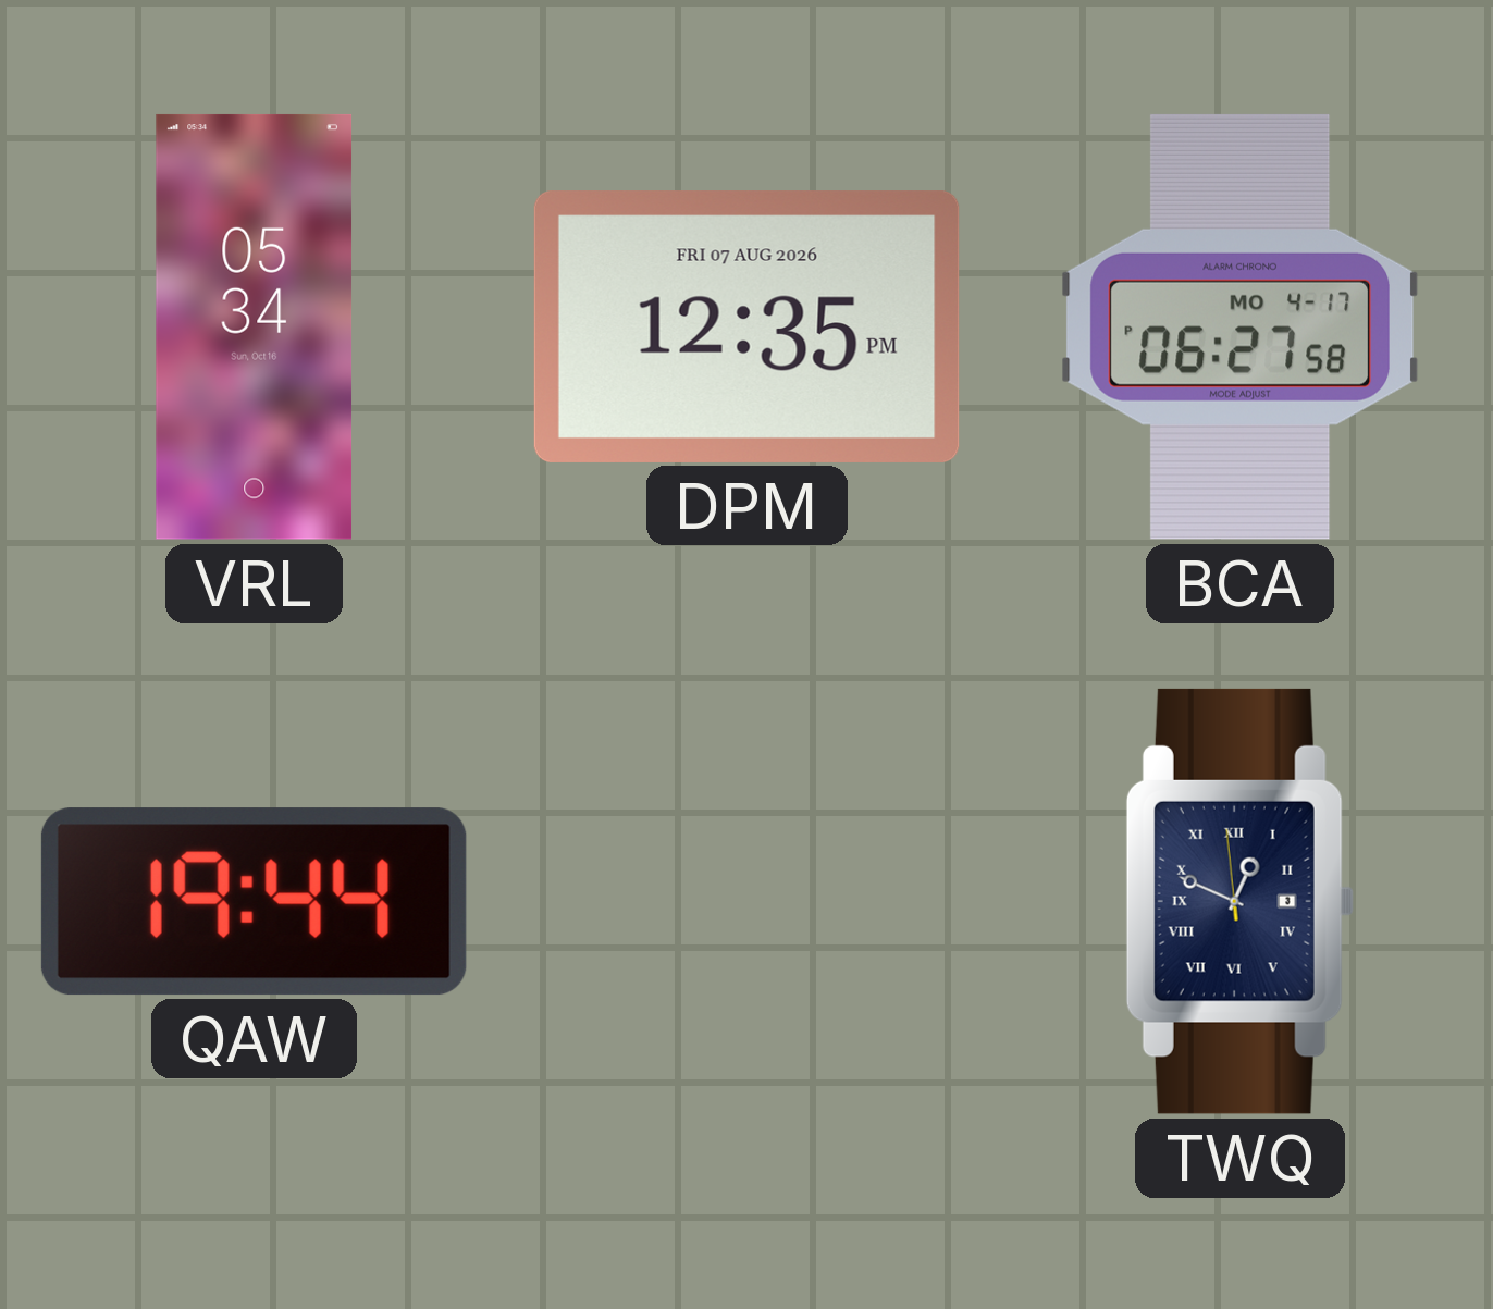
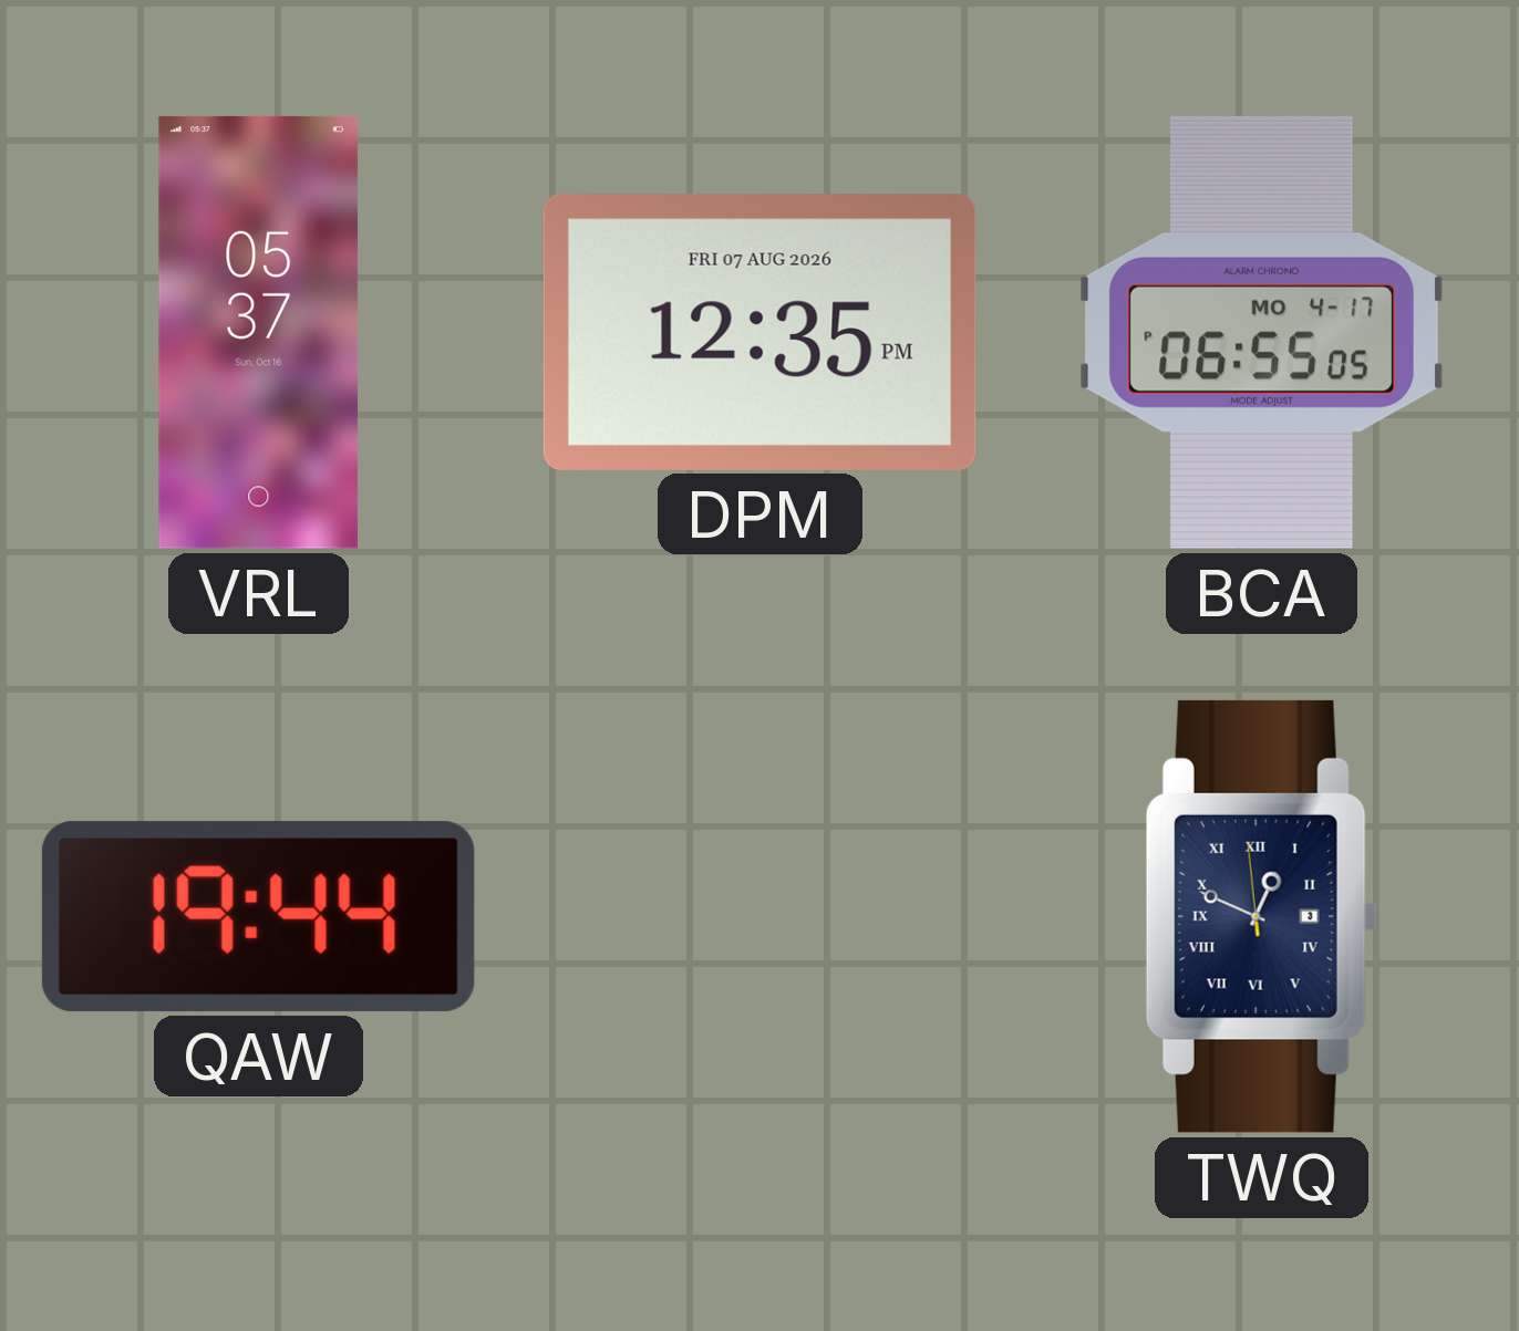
VRL: 05:34 -> 05:37
BCA: 06:27 -> 06:55
